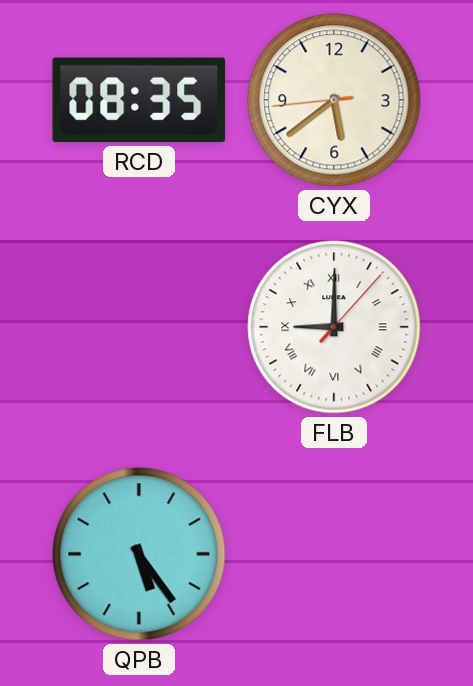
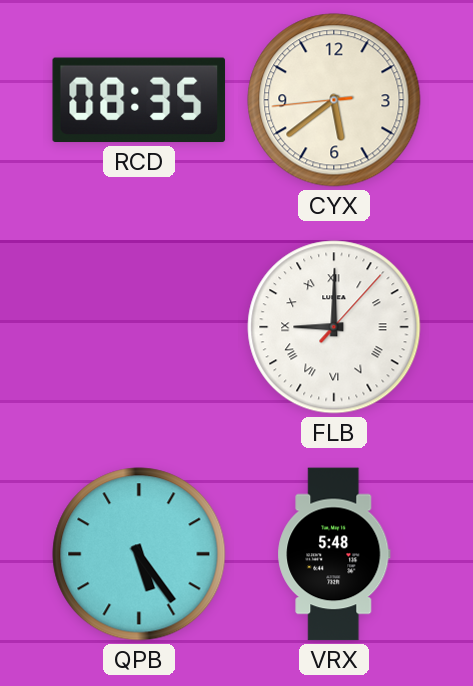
VRX: none -> 5:48
